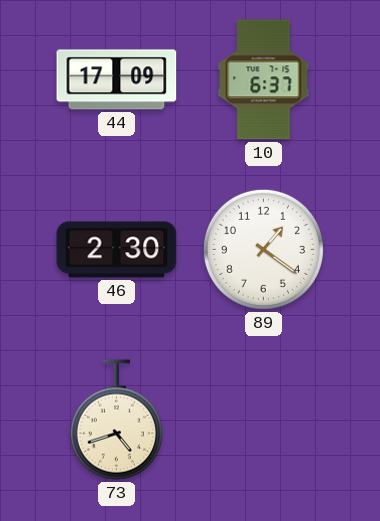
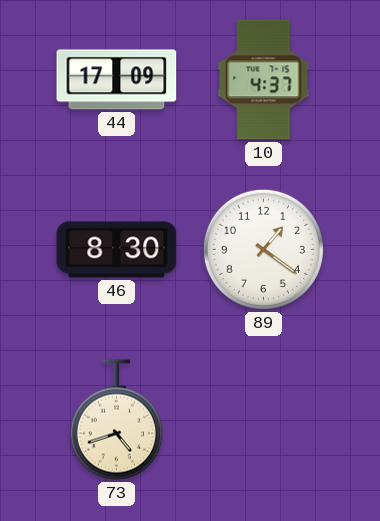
10: 6:37 -> 4:37
46: 2:30 -> 8:30
